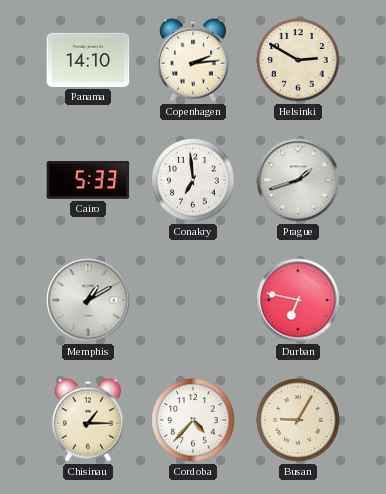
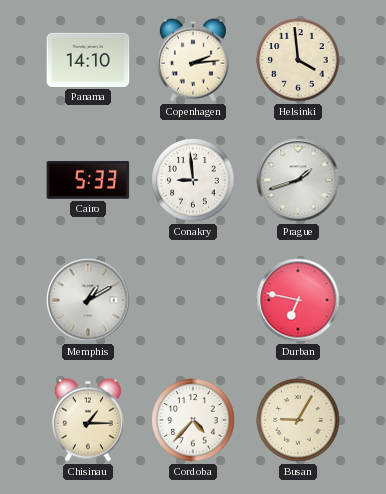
Helsinki: 2:50 -> 3:59
Conakry: 6:59 -> 8:59
